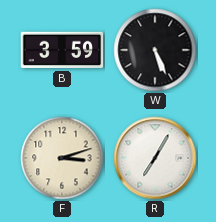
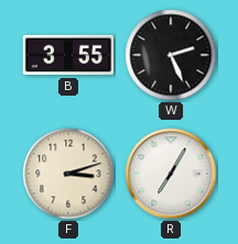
B: 3:59 -> 3:55
W: 5:26 -> 2:26
